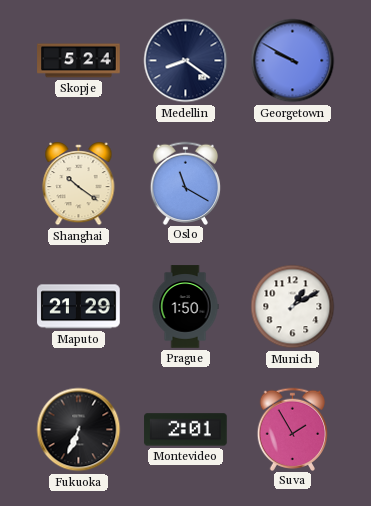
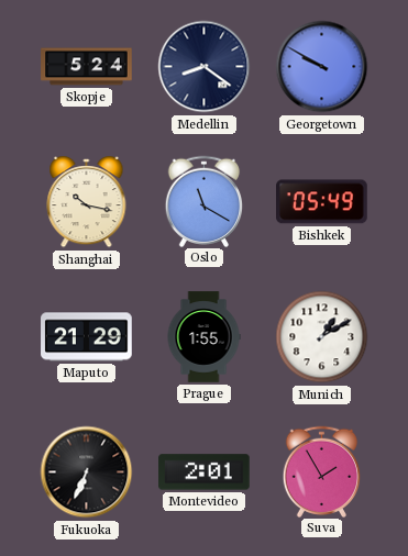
Shanghai: 10:21 -> 10:17
Bishkek: none -> 05:49
Prague: 1:50 -> 1:55
